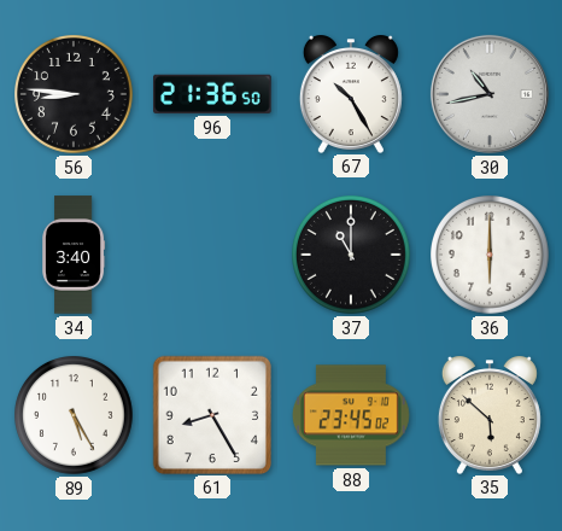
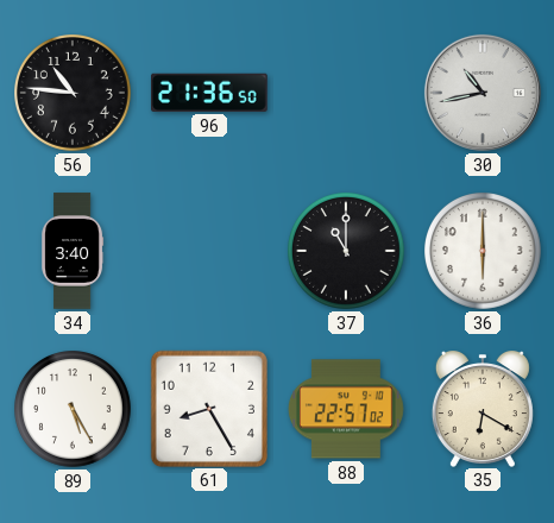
56: 8:46 -> 10:46
67: 10:25 -> none
88: 23:45 -> 22:57
35: 5:52 -> 6:20
